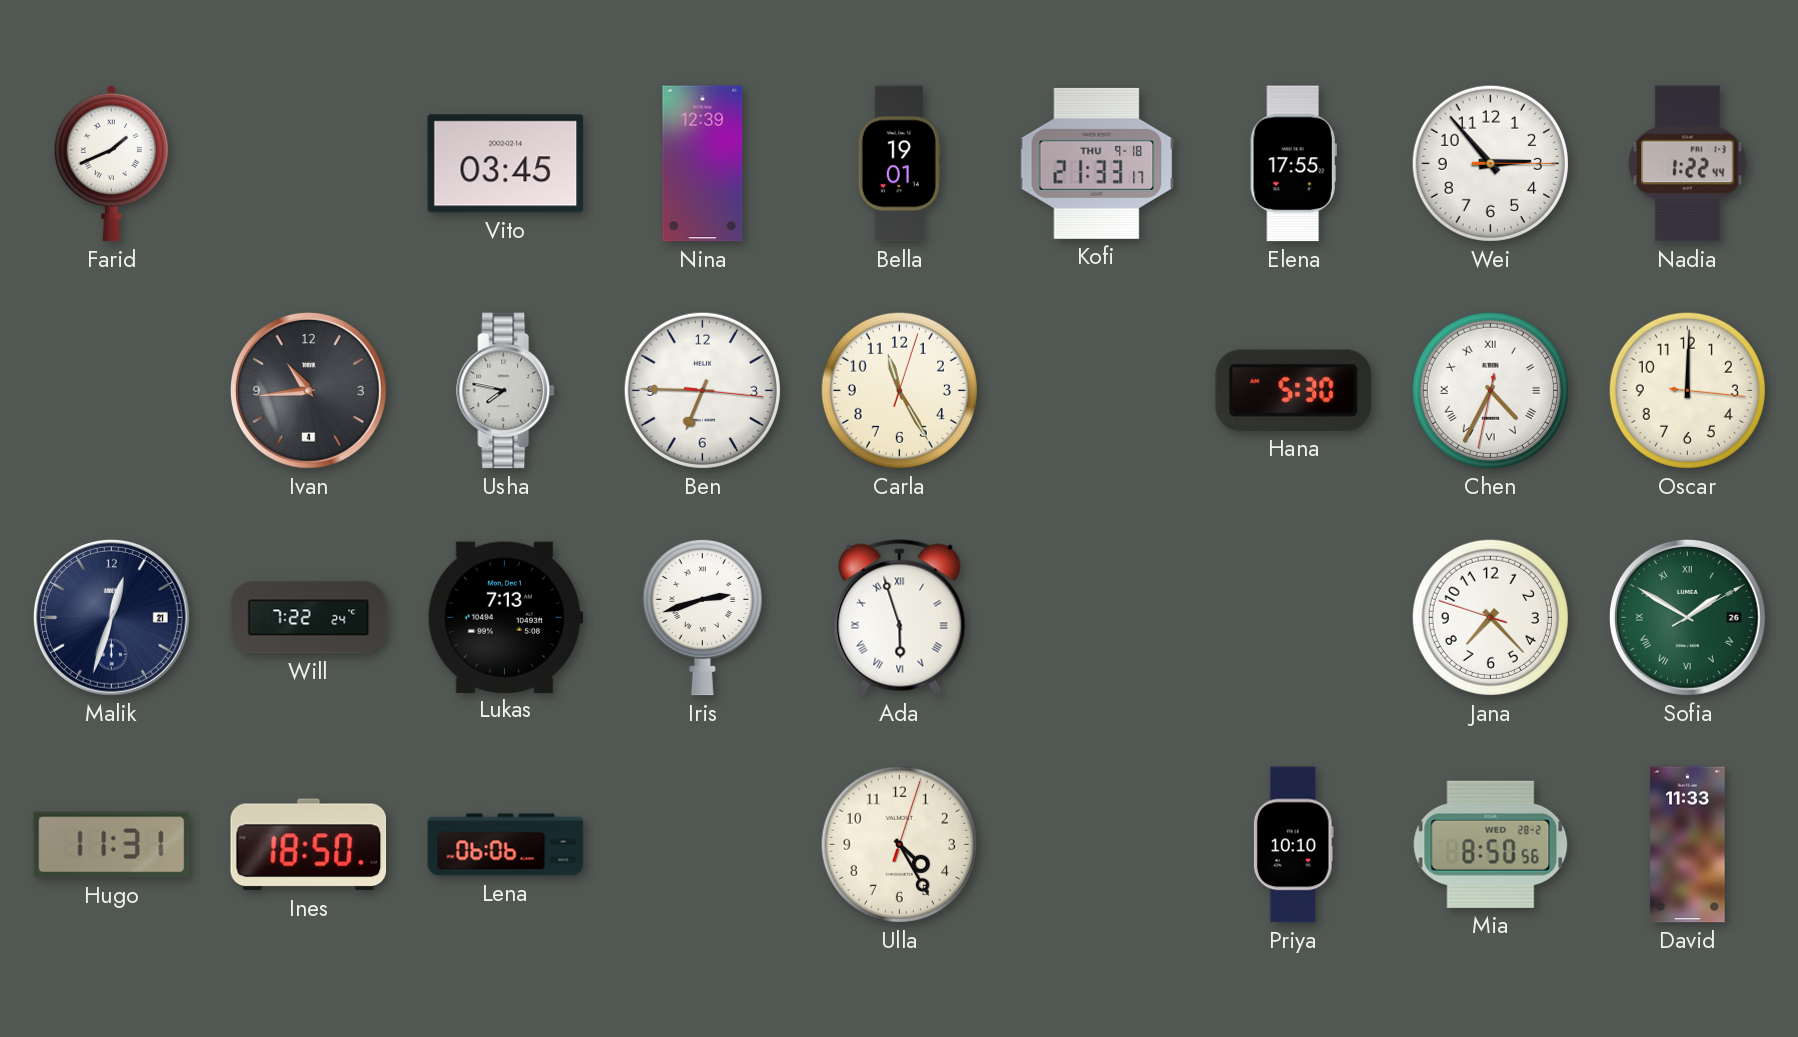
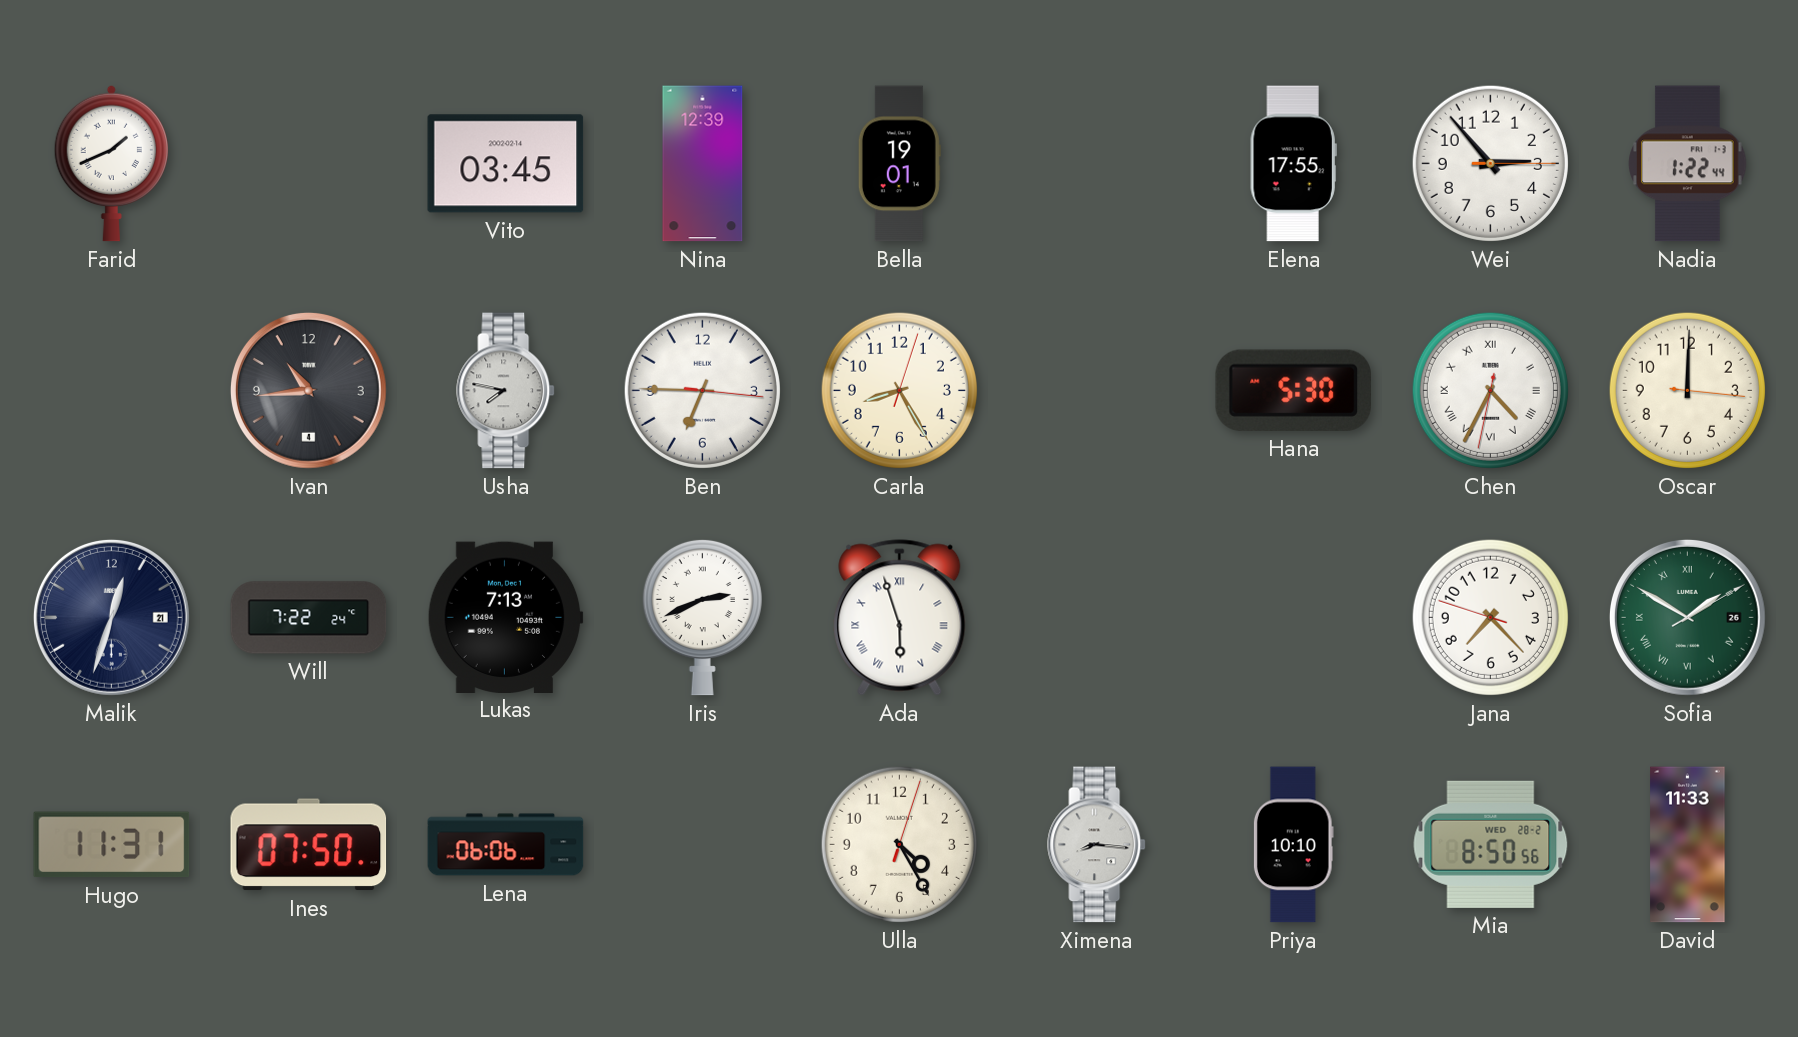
Kofi: 21:33 -> none
Carla: 11:25 -> 8:25
Iris: 2:42 -> 2:41
Ines: 18:50 -> 07:50
Ximena: none -> 8:16
